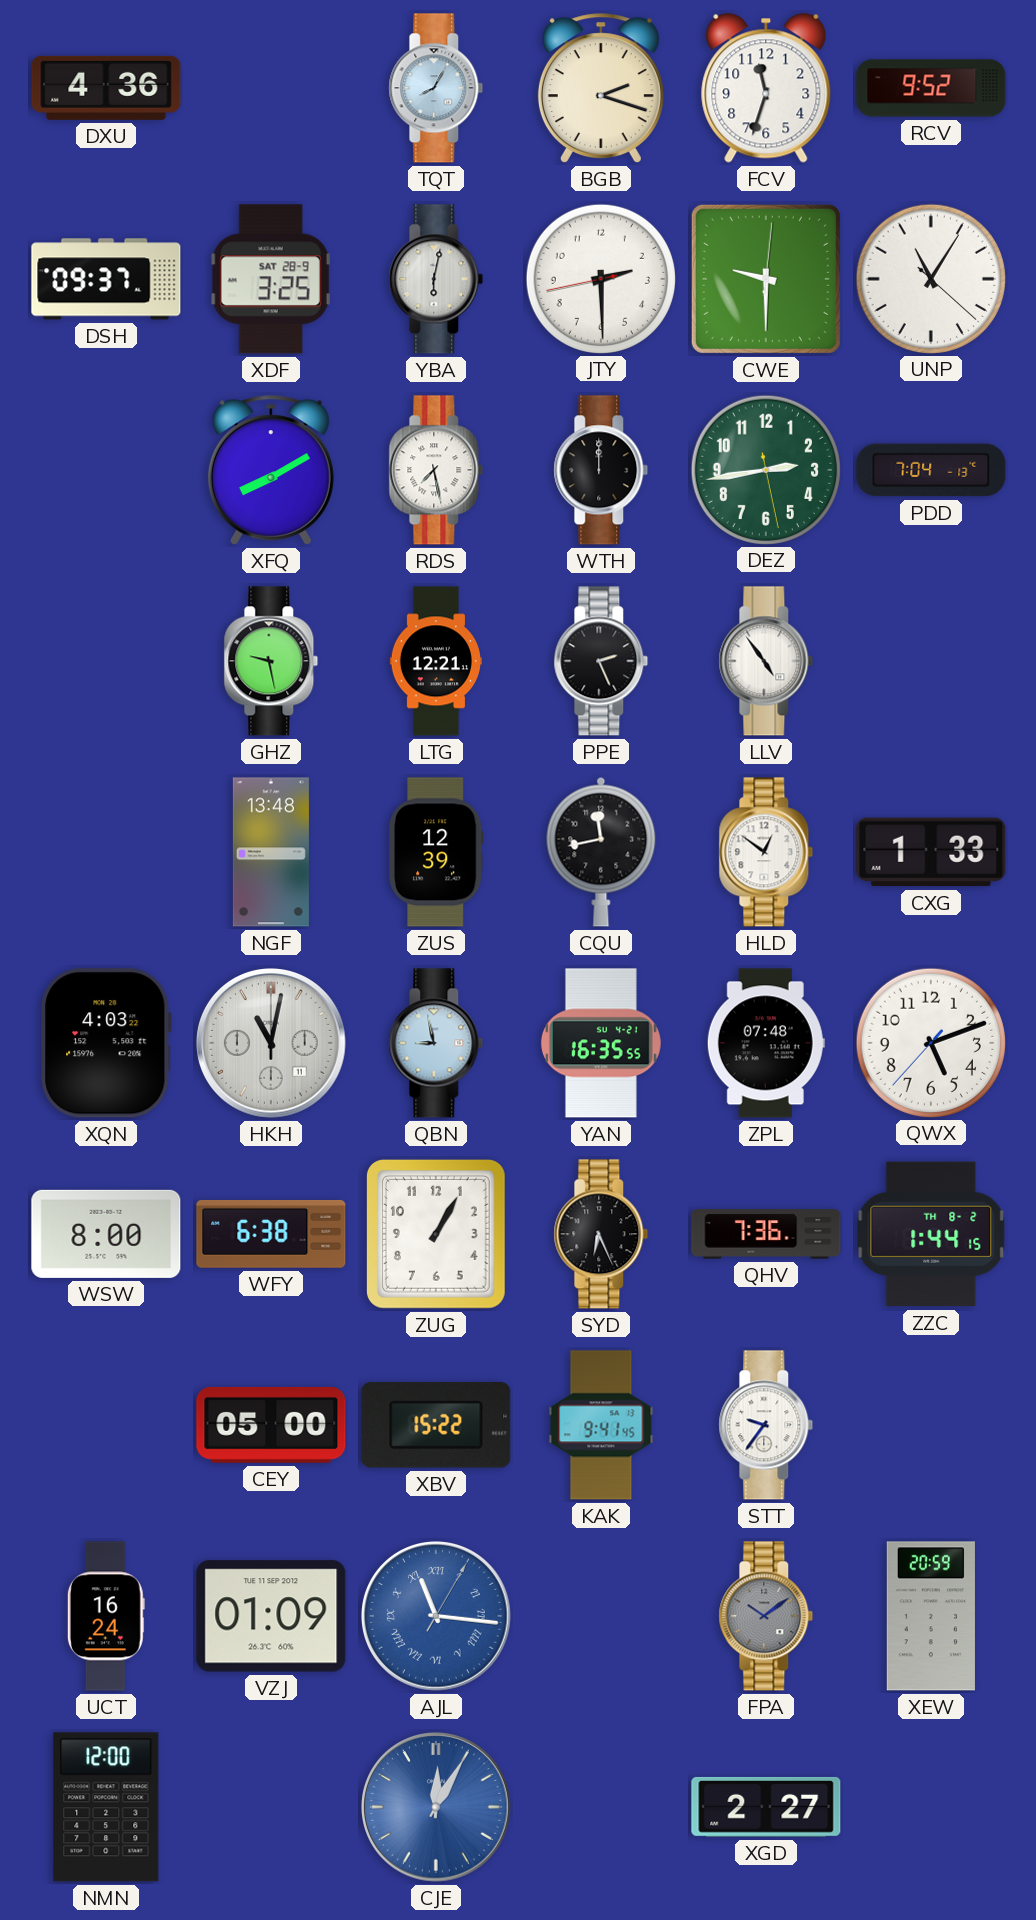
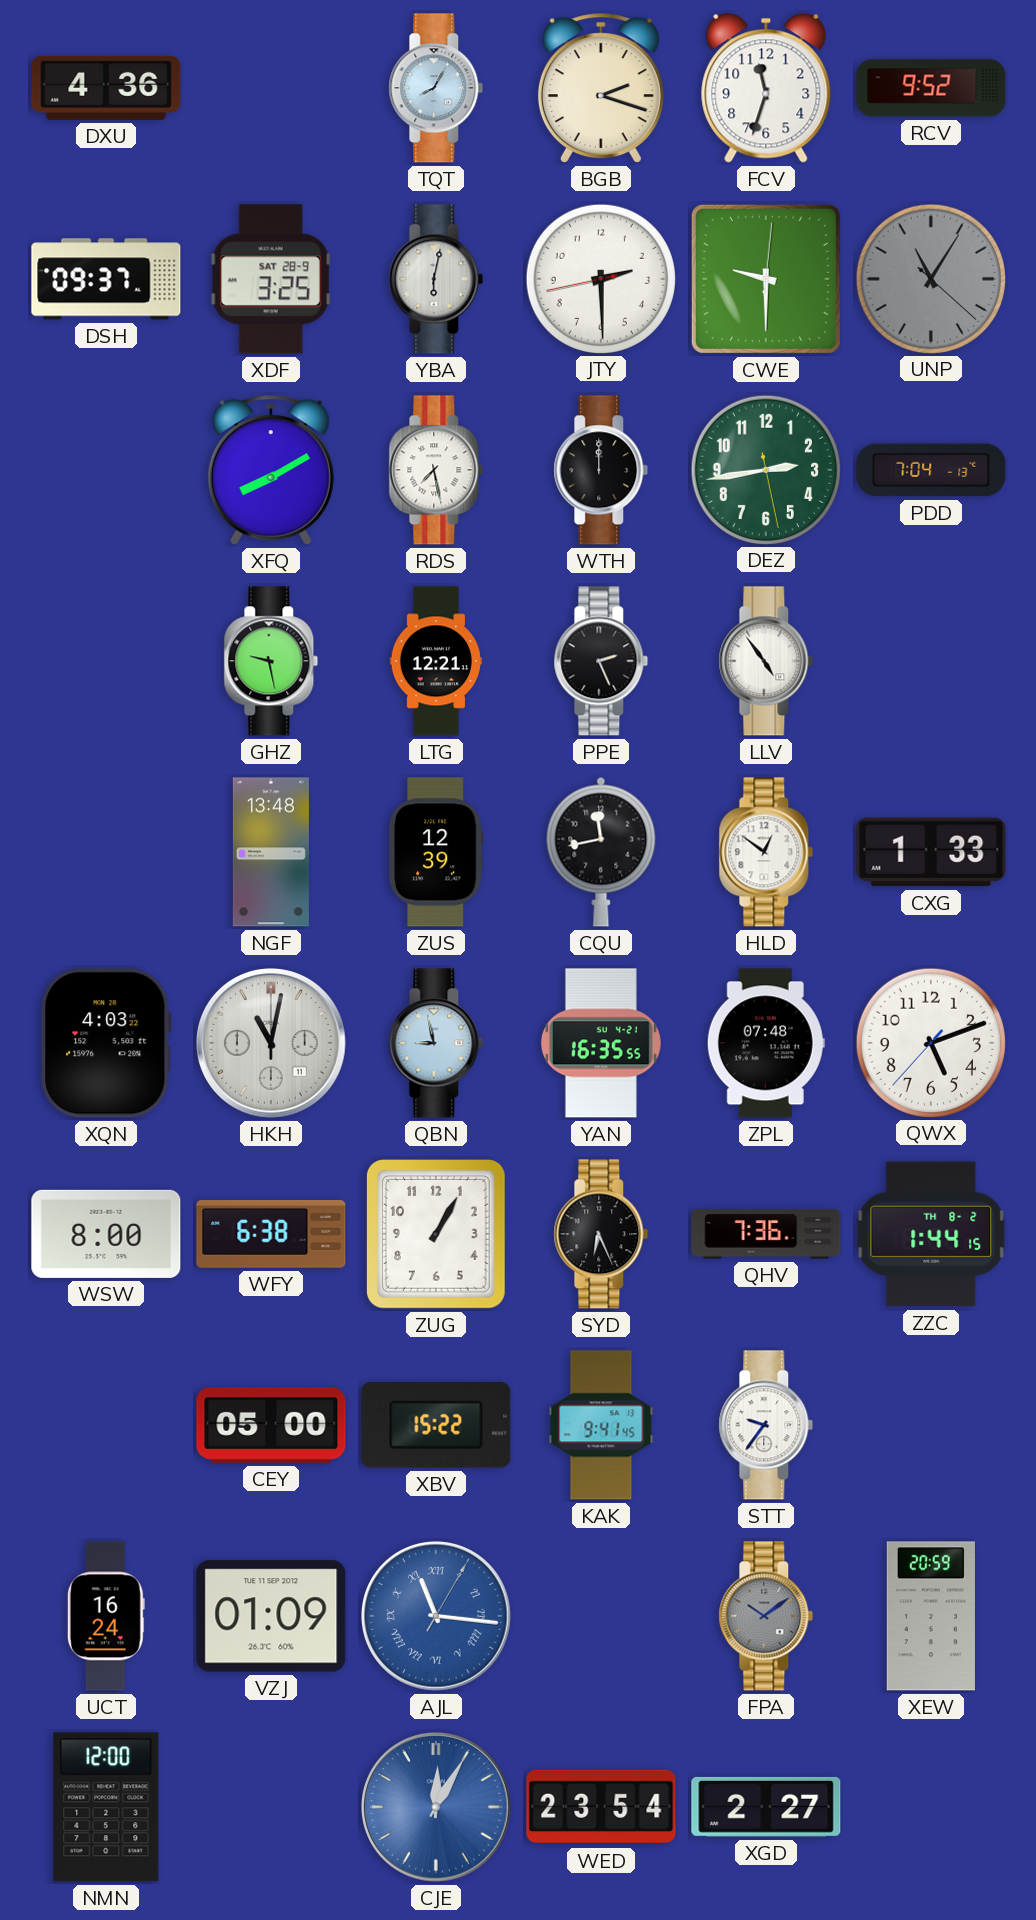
UNP dial: white -> grey
WED: none -> 23:54
